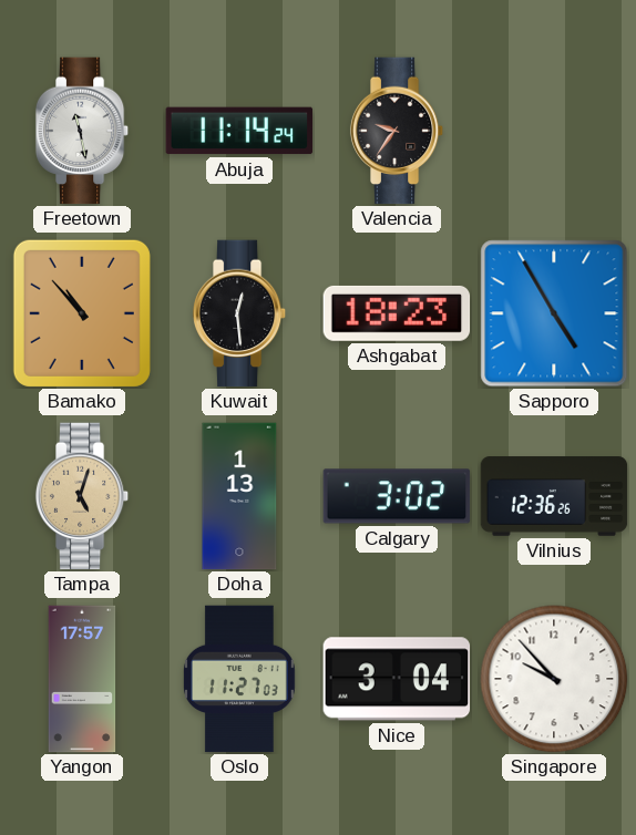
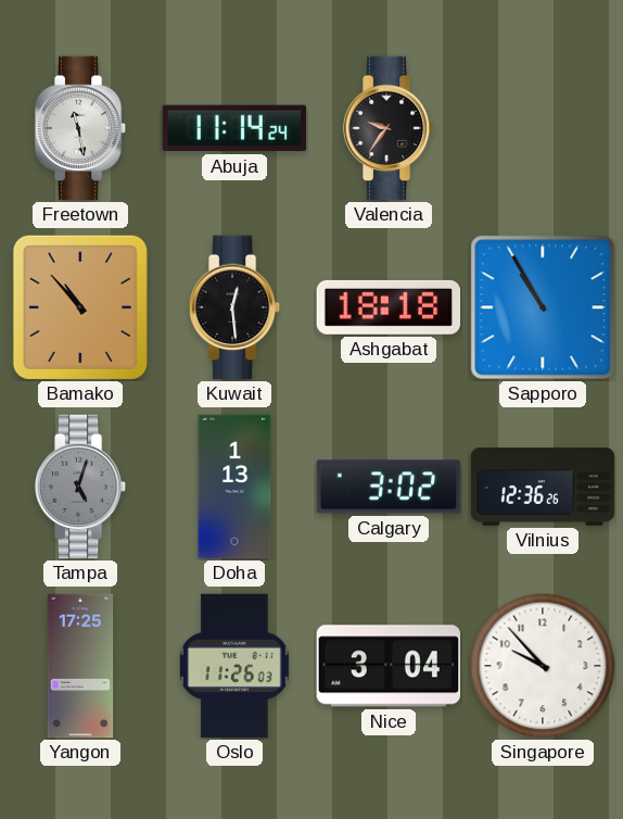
Ashgabat: 18:23 -> 18:18
Sapporo: 4:55 -> 10:55
Tampa dial: champagne -> grey
Yangon: 17:57 -> 17:25
Oslo: 11:27 -> 11:26
